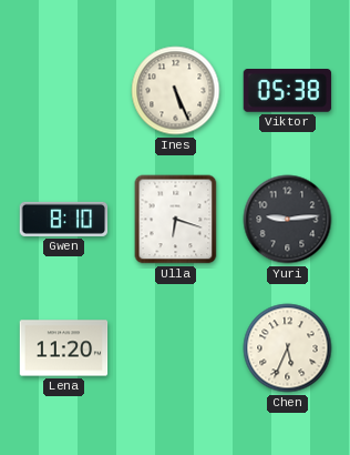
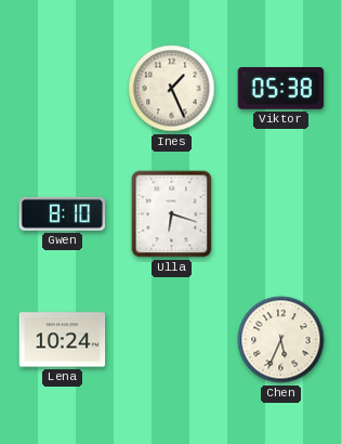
Ines: 5:26 -> 1:26
Yuri: 9:14 -> none
Lena: 11:20 -> 10:24
